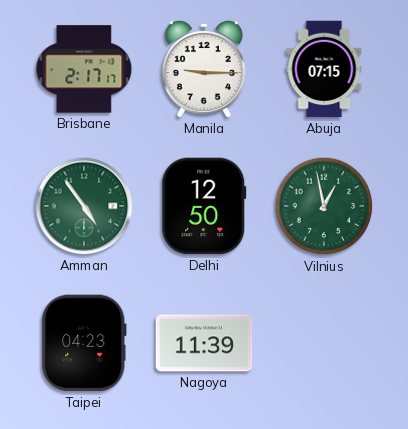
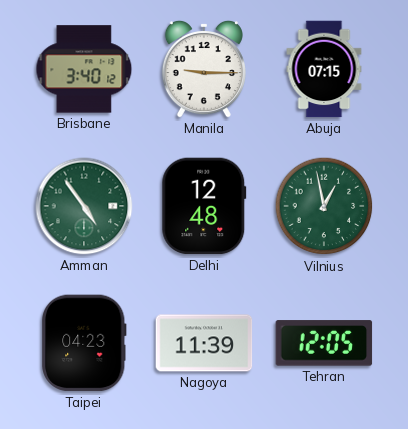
Brisbane: 2:17 -> 3:40
Delhi: 12:50 -> 12:48
Tehran: none -> 12:05
